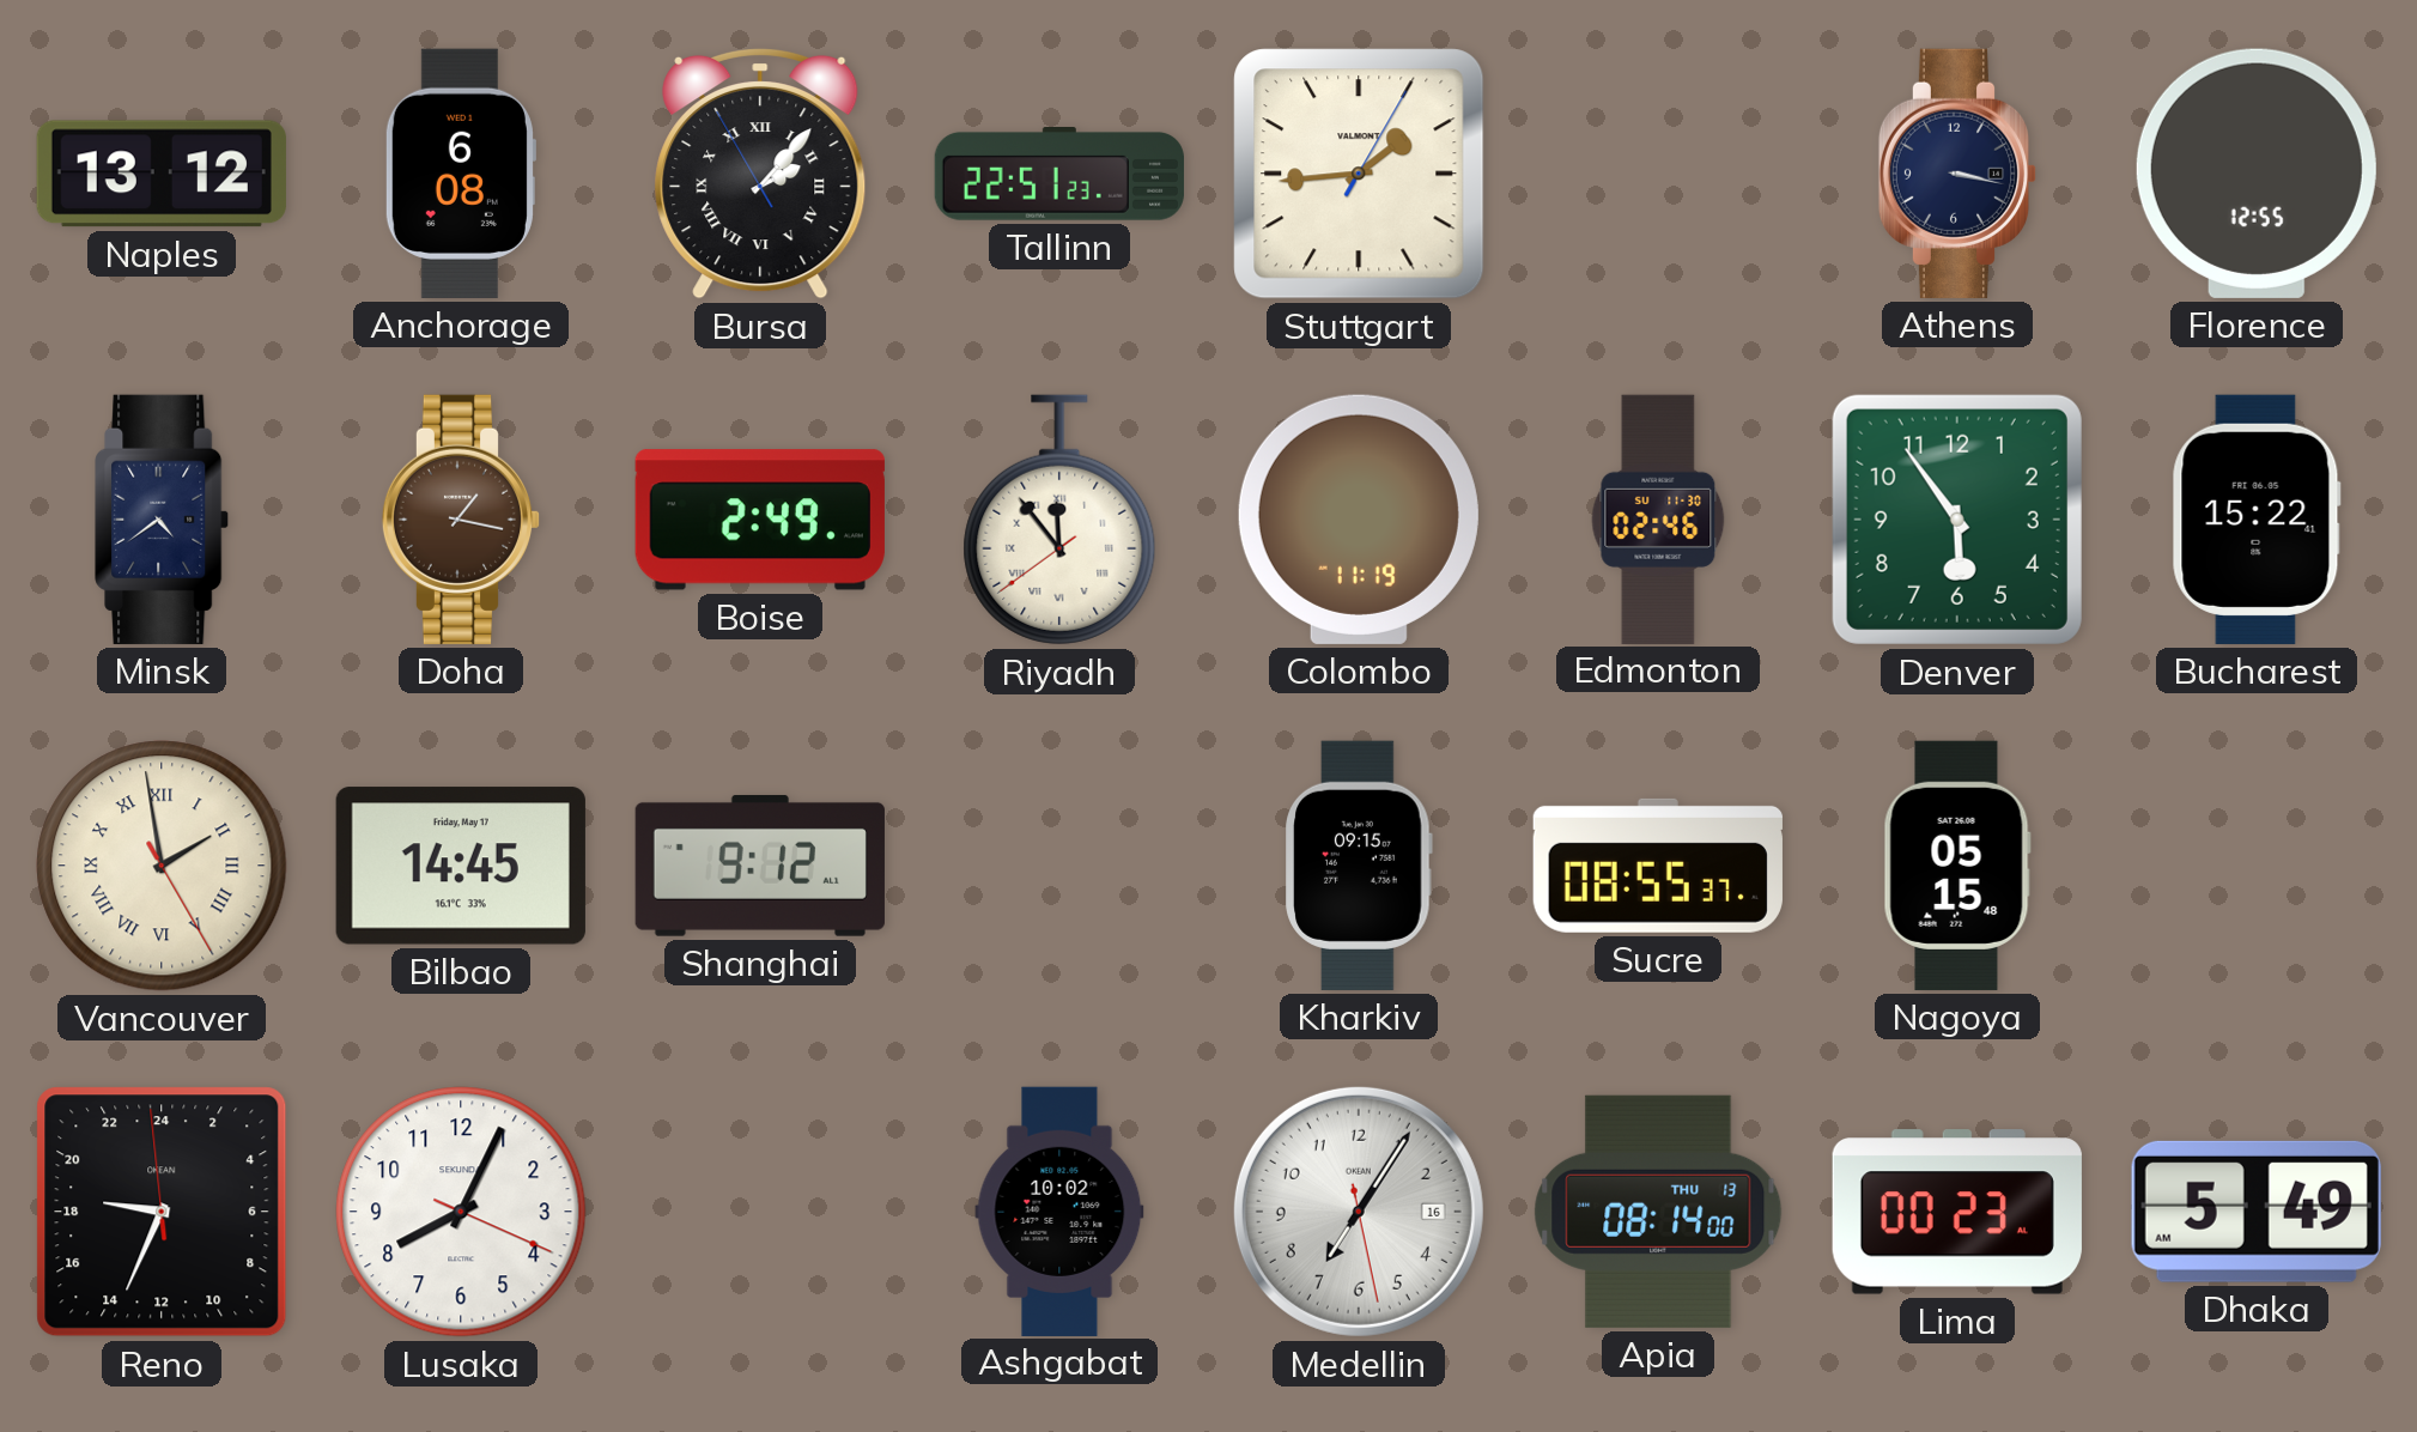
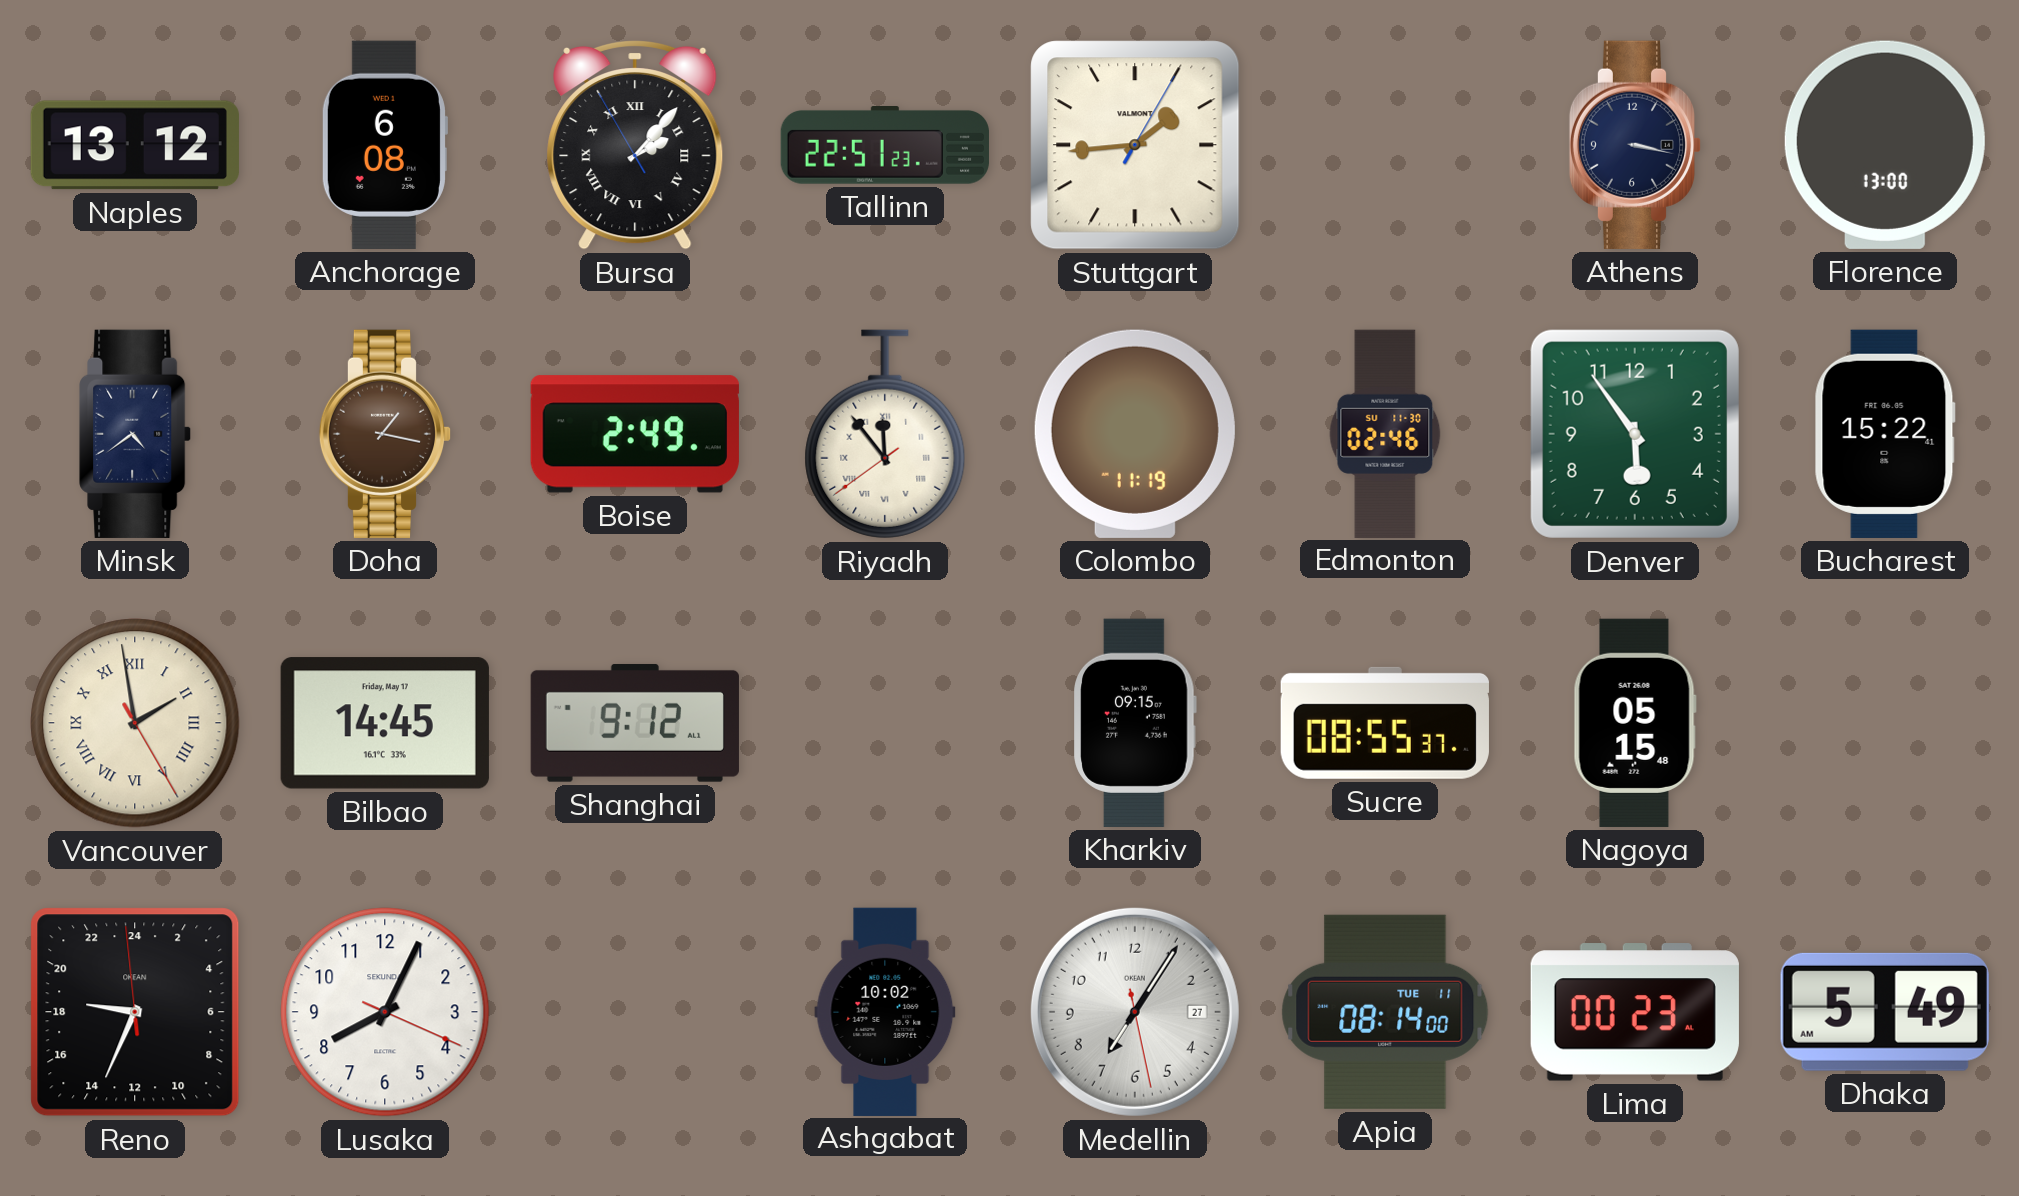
Florence: 12:55 -> 13:00
Medellin date: 16 -> 27
Apia date: THU 13 -> TUE 11
